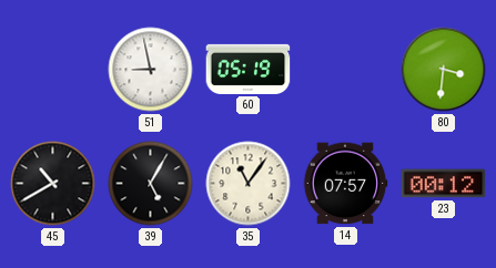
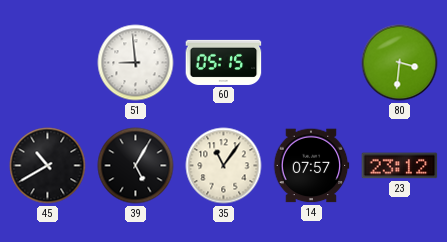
51: 8:58 -> 8:59
60: 05:19 -> 05:15
23: 00:12 -> 23:12
